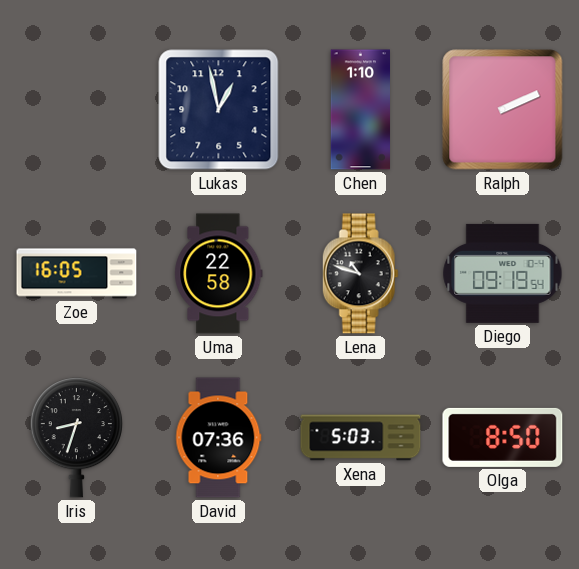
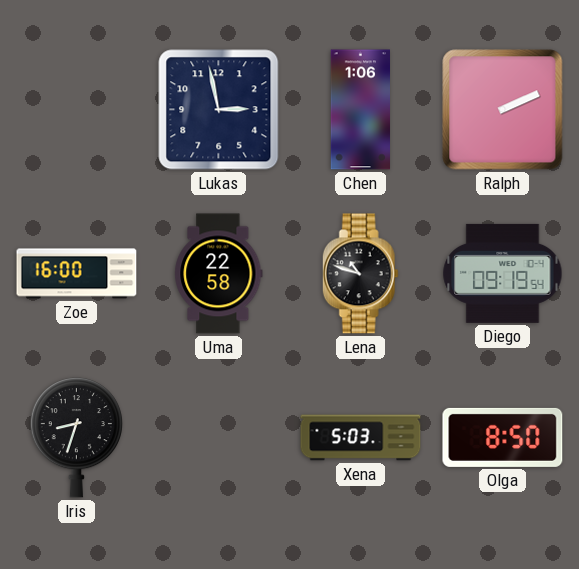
Lukas: 12:58 -> 2:58
Chen: 1:10 -> 1:06
Zoe: 16:05 -> 16:00
David: 07:36 -> none
